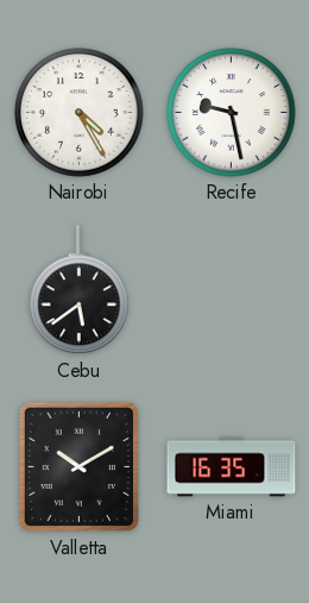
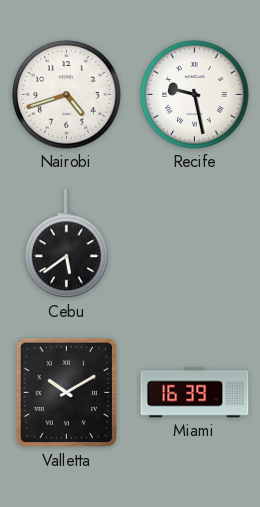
Nairobi: 4:25 -> 4:42
Miami: 16:35 -> 16:39
